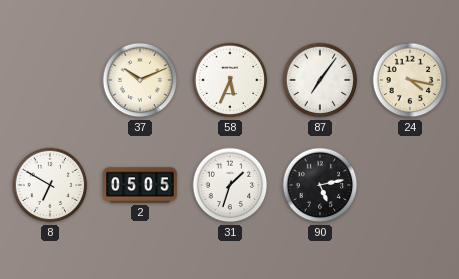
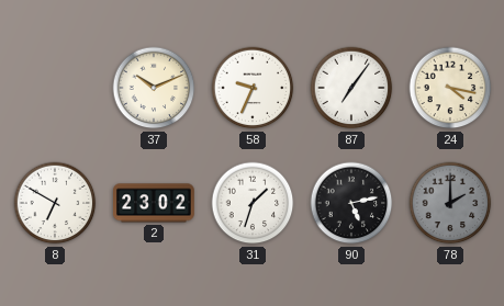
58: 5:34 -> 9:34
2: 05:05 -> 23:02
78: none -> 2:00
